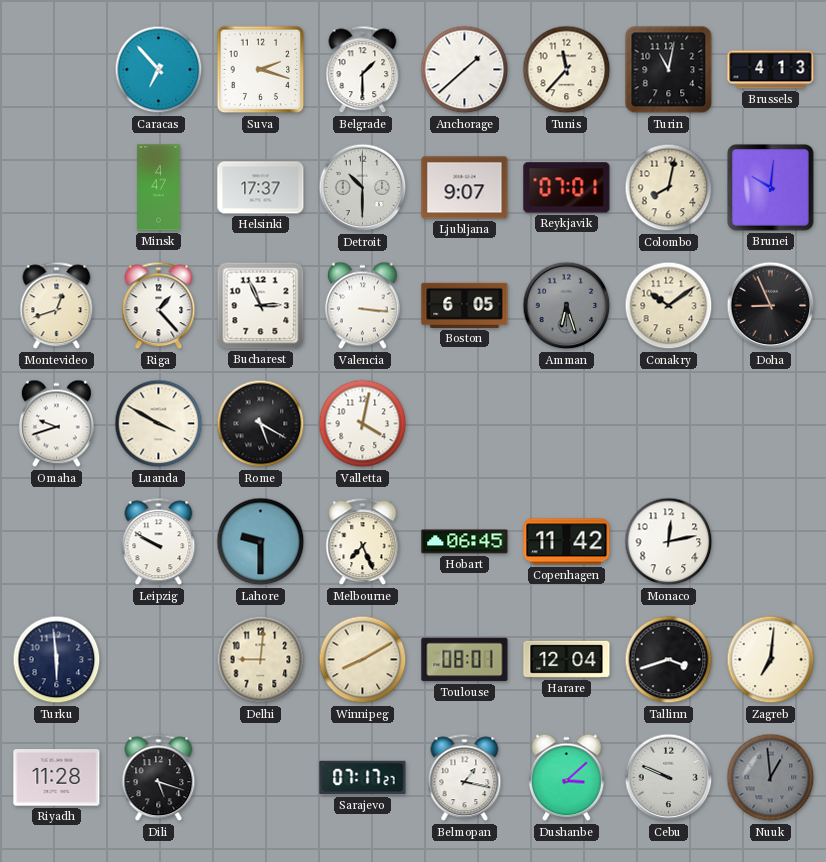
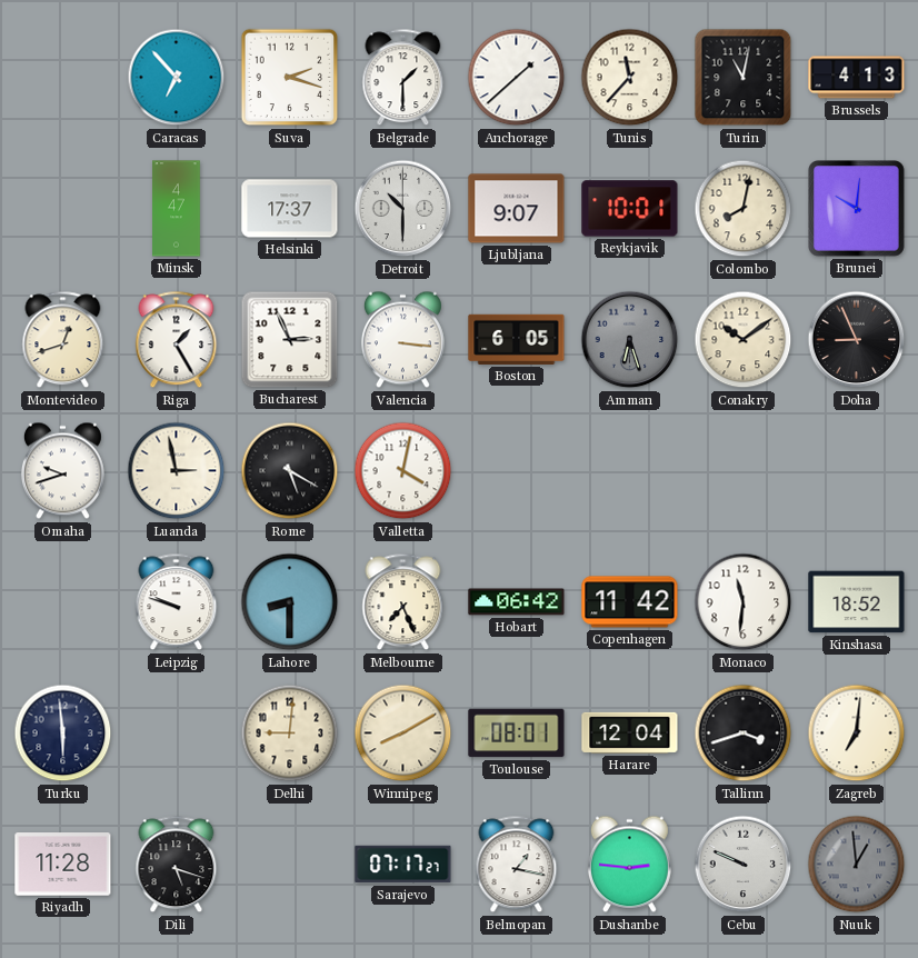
Reykjavik: 07:01 -> 10:01
Riga: 1:23 -> 1:25
Luanda: 3:50 -> 2:58
Leipzig: 9:50 -> 9:48
Lahore: 9:30 -> 8:30
Hobart: 06:45 -> 06:42
Monaco: 12:13 -> 11:31
Kinshasa: none -> 18:52
Dushanbe: 3:08 -> 2:46
